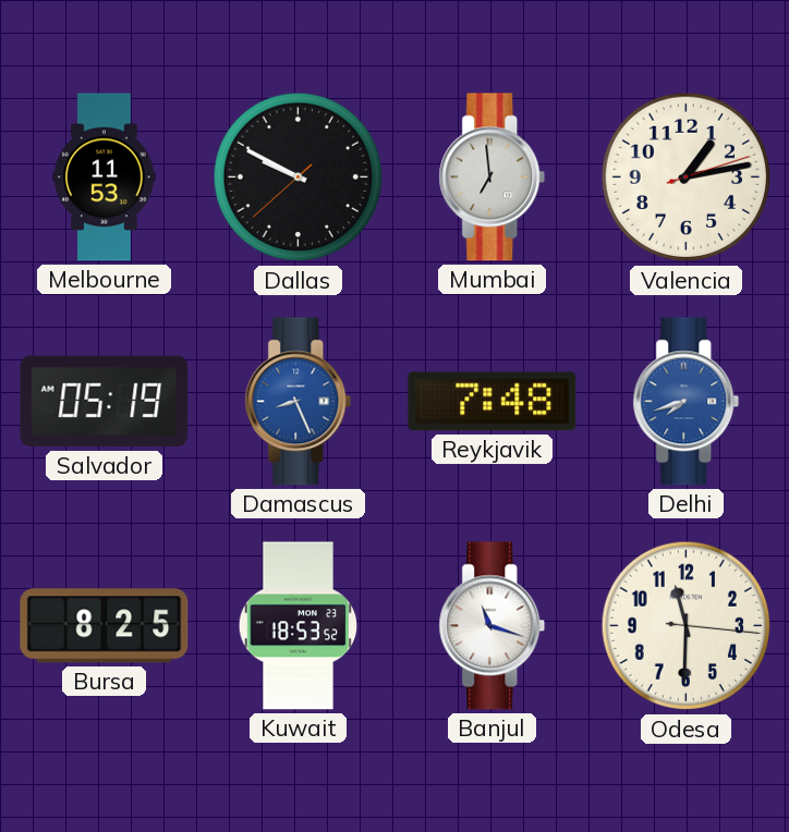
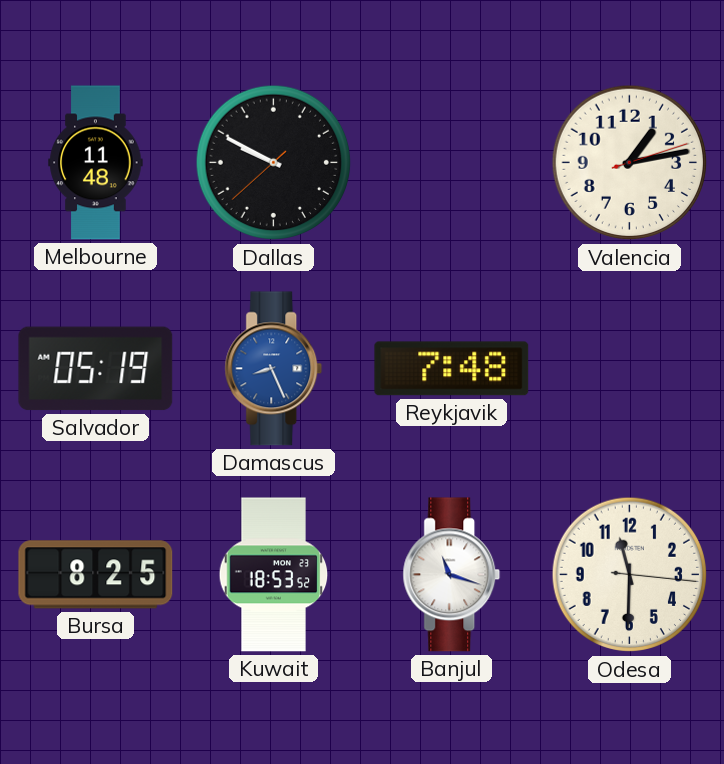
Melbourne: 11:53 -> 11:48
Mumbai: 6:59 -> none
Delhi: 7:42 -> none
